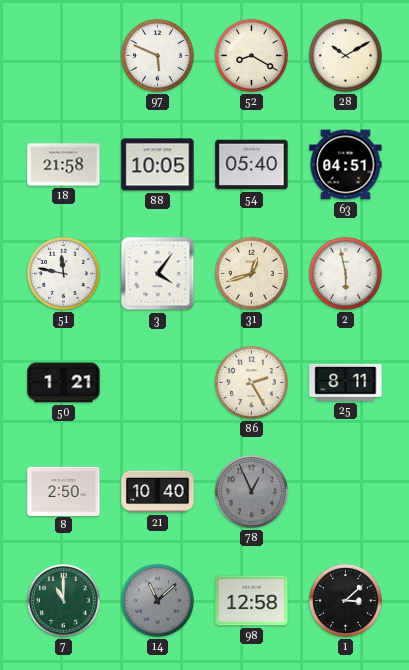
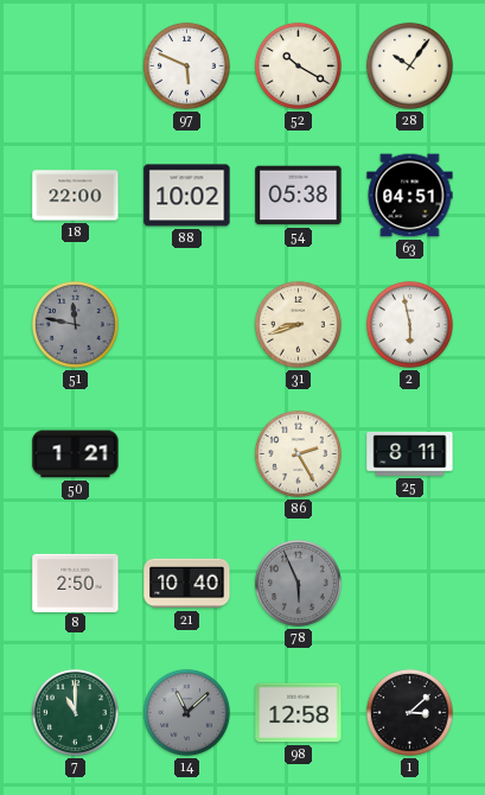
52: 8:20 -> 10:20
28: 10:10 -> 10:06
18: 21:58 -> 22:00
88: 10:05 -> 10:02
54: 05:40 -> 05:38
51 dial: white -> grey
3: 4:06 -> none
31: 12:42 -> 8:42
78: 12:56 -> 5:56
